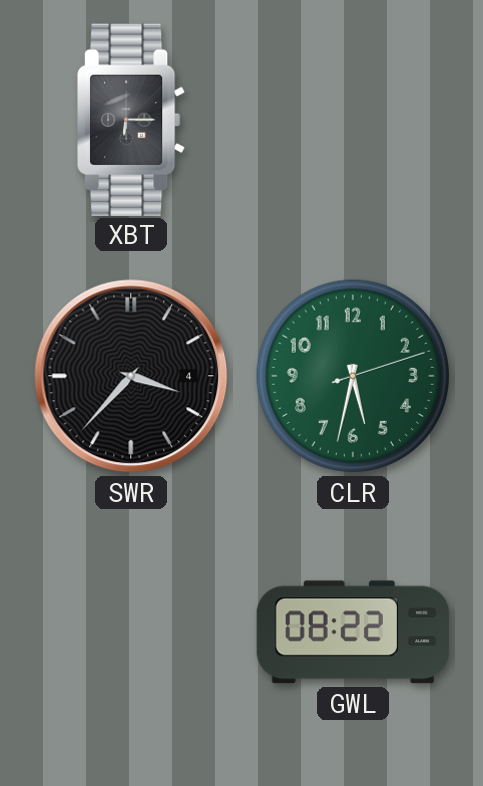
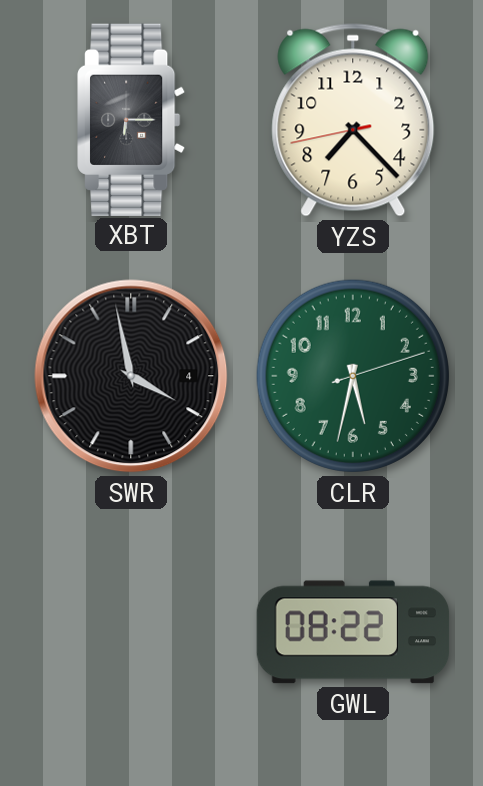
YZS: none -> 7:22
SWR: 3:37 -> 3:58
